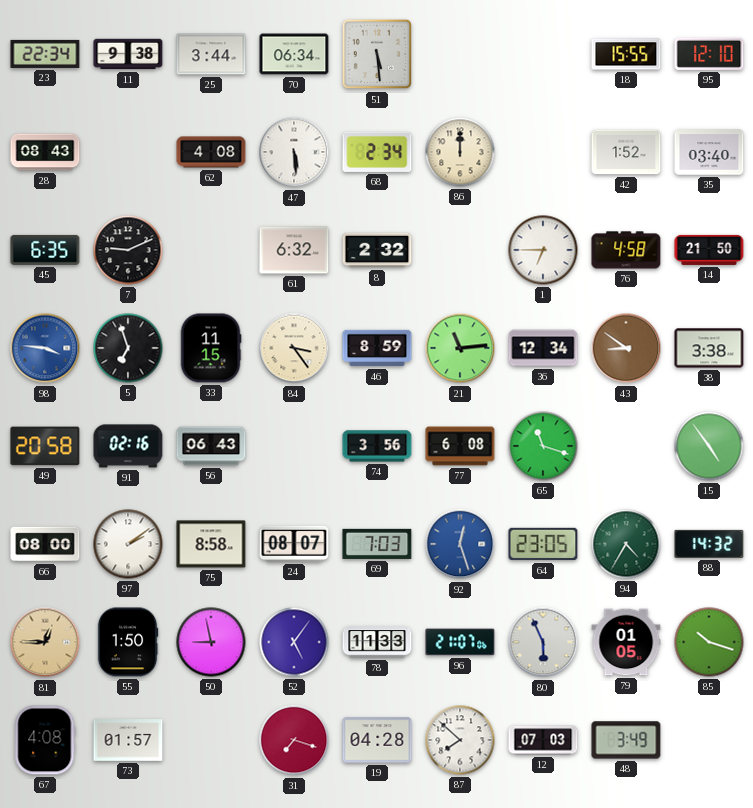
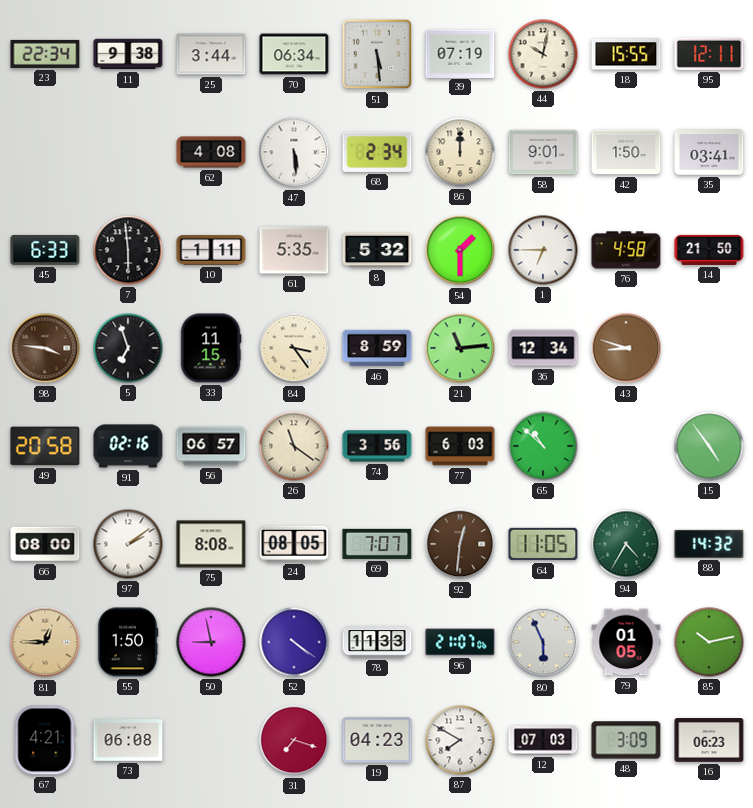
39: none -> 07:19
44: none -> 10:02
95: 12:10 -> 12:11
28: 08:43 -> none
58: none -> 9:01
42: 1:52 -> 1:50
35: 03:40 -> 03:41
45: 6:35 -> 6:33
7: 9:11 -> 5:59
10: none -> 1:11
61: 6:32 -> 5:35
8: 2:32 -> 5:32
54: none -> 1:30
98 dial: blue -> brown
43: 8:51 -> 8:48
38: 3:38 -> none
56: 06:43 -> 06:57
26: none -> 11:21
77: 6:08 -> 6:03
65: 11:18 -> 10:52
75: 8:58 -> 8:08
24: 08:07 -> 08:05
69: 7:03 -> 7:07
92: 12:27 -> 12:31
92 dial: blue -> brown
64: 23:05 -> 11:05
52: 5:06 -> 4:21
85: 10:18 -> 10:13
67: 4:08 -> 4:21
73: 01:57 -> 06:08
19: 04:28 -> 04:23
87: 7:52 -> 7:50
48: 3:49 -> 3:09
16: none -> 06:23
